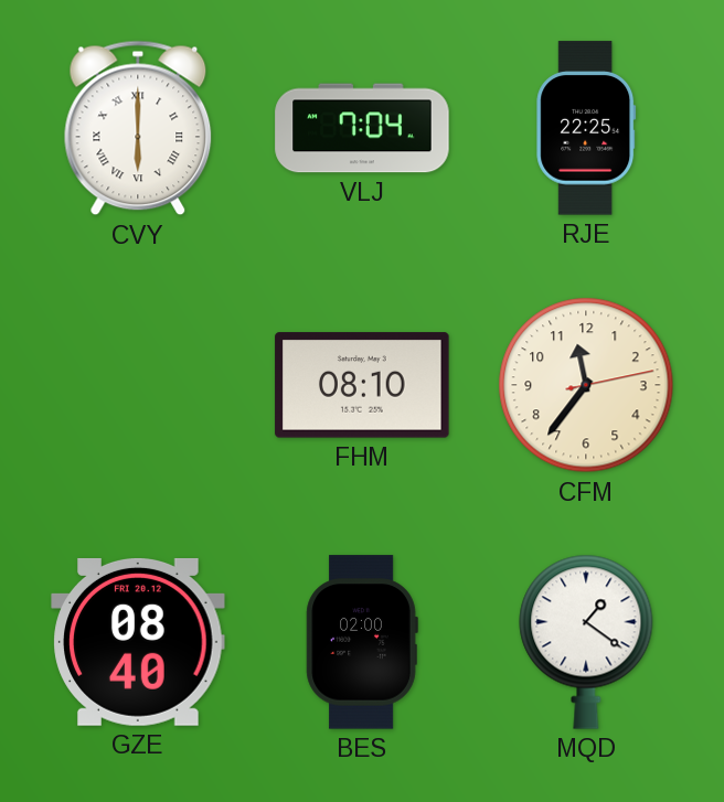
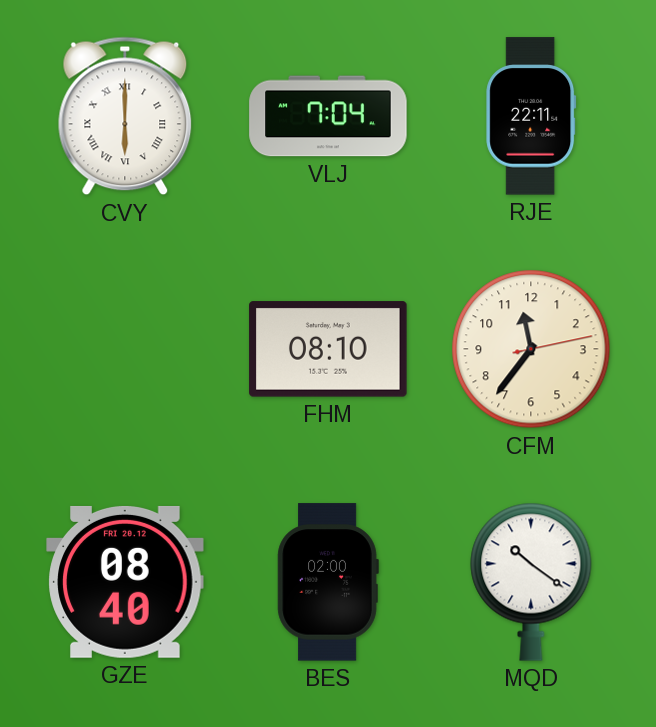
RJE: 22:25 -> 22:11
MQD: 1:21 -> 10:21
